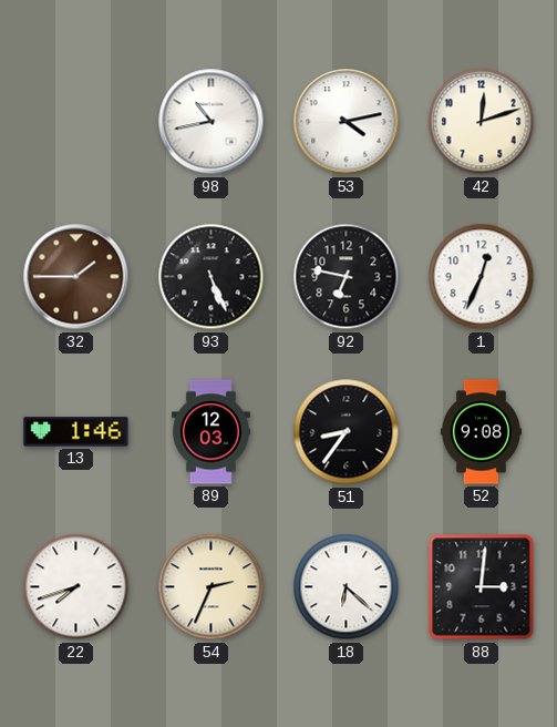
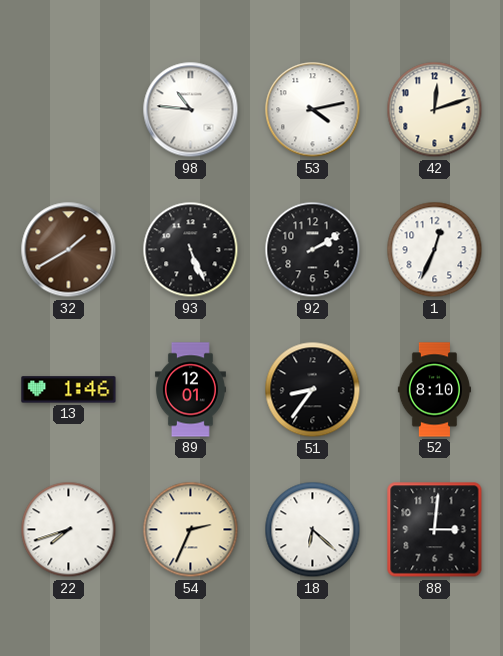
98: 10:43 -> 10:46
32: 1:45 -> 1:40
92: 6:47 -> 2:10
89: 12:03 -> 12:01
52: 9:08 -> 8:10
